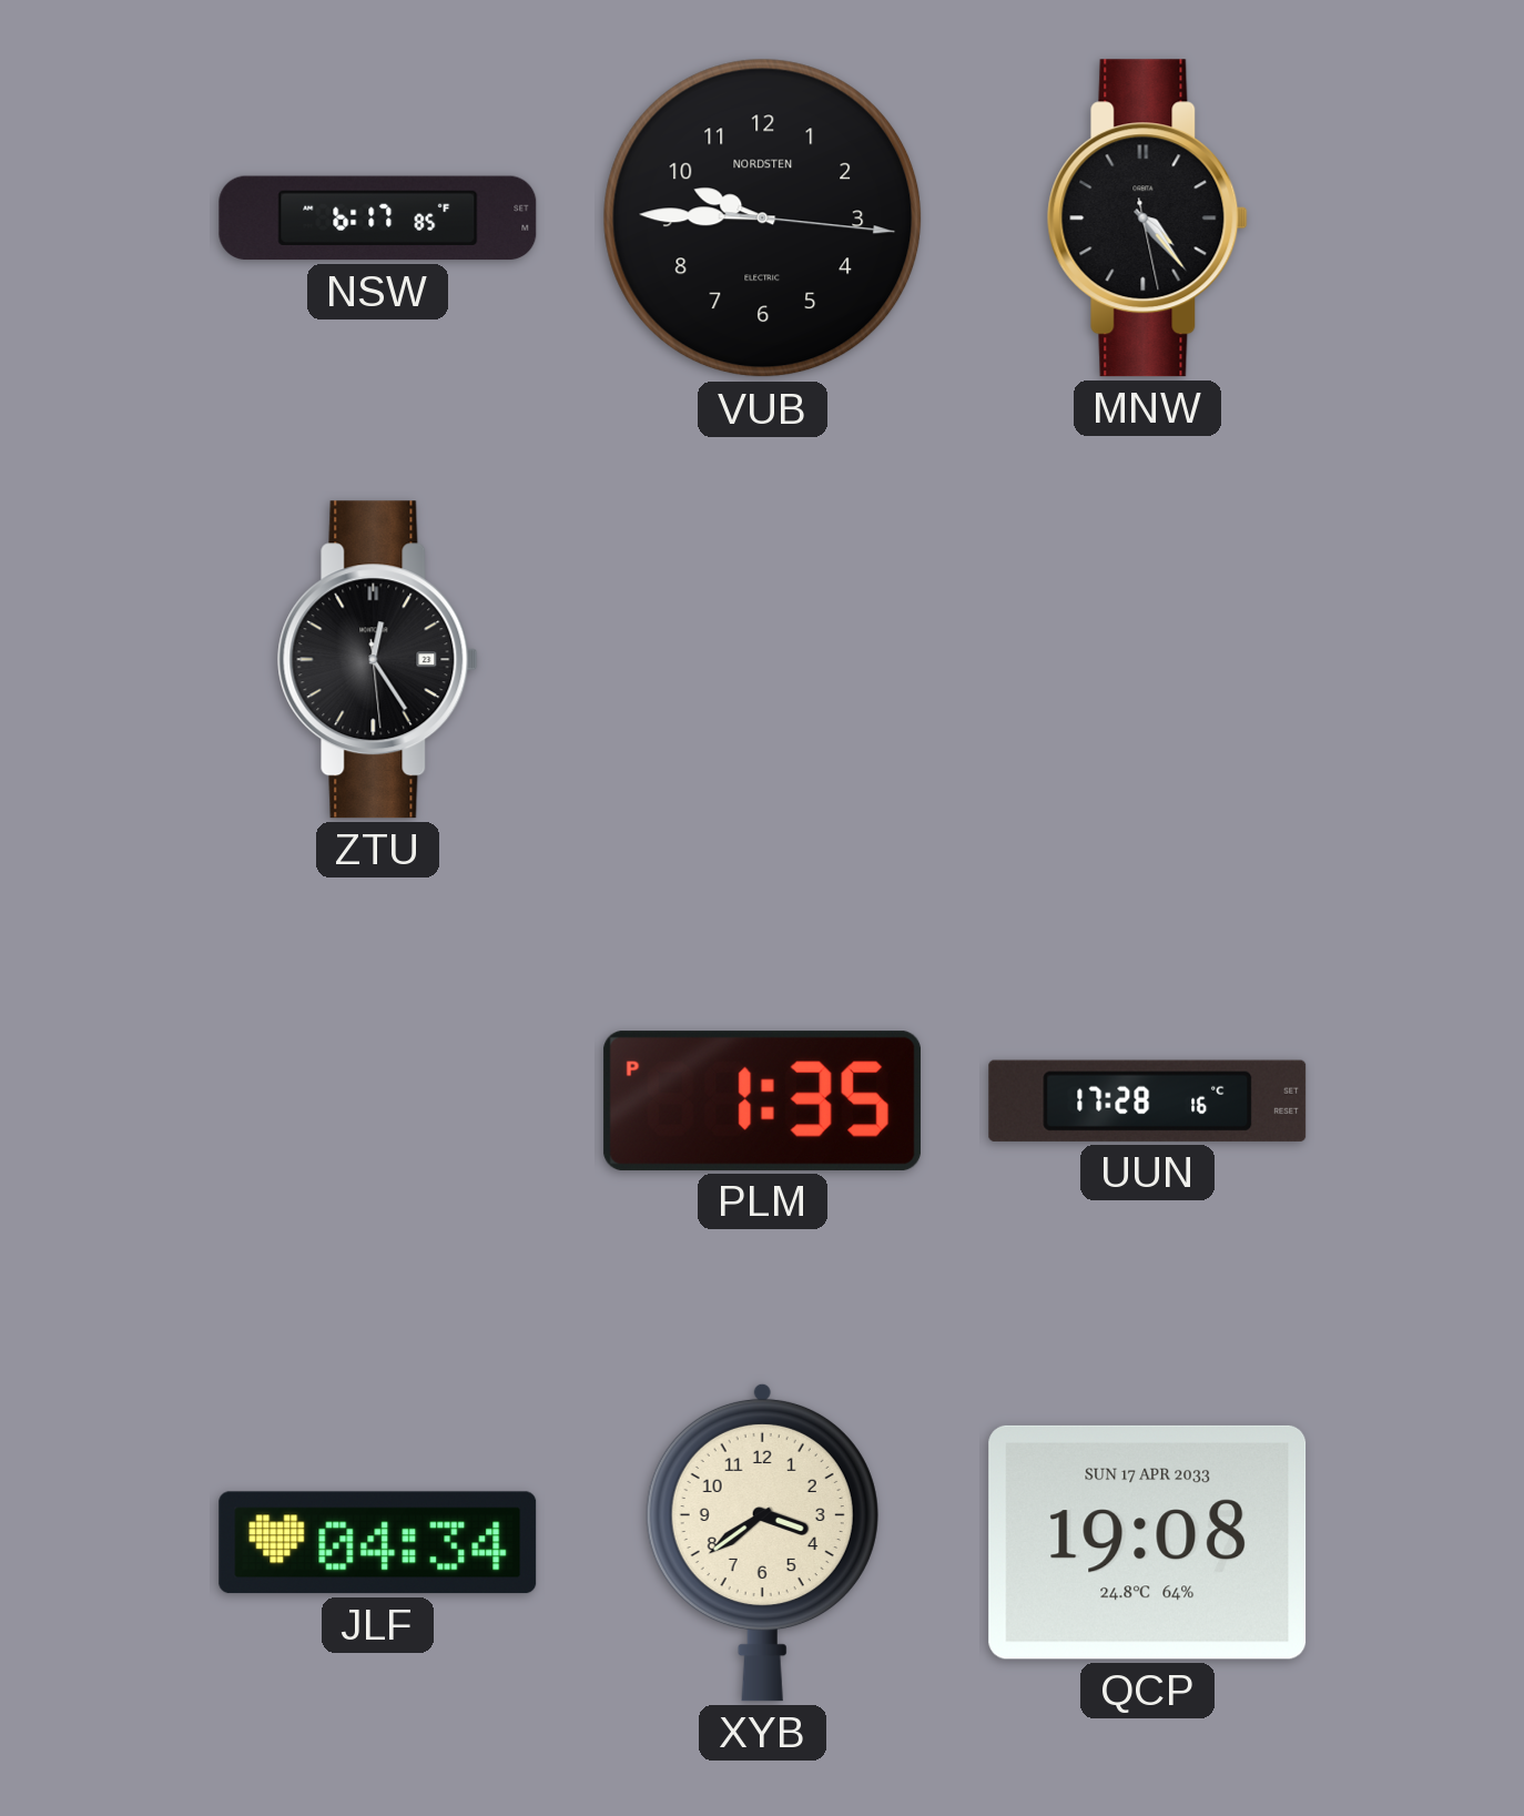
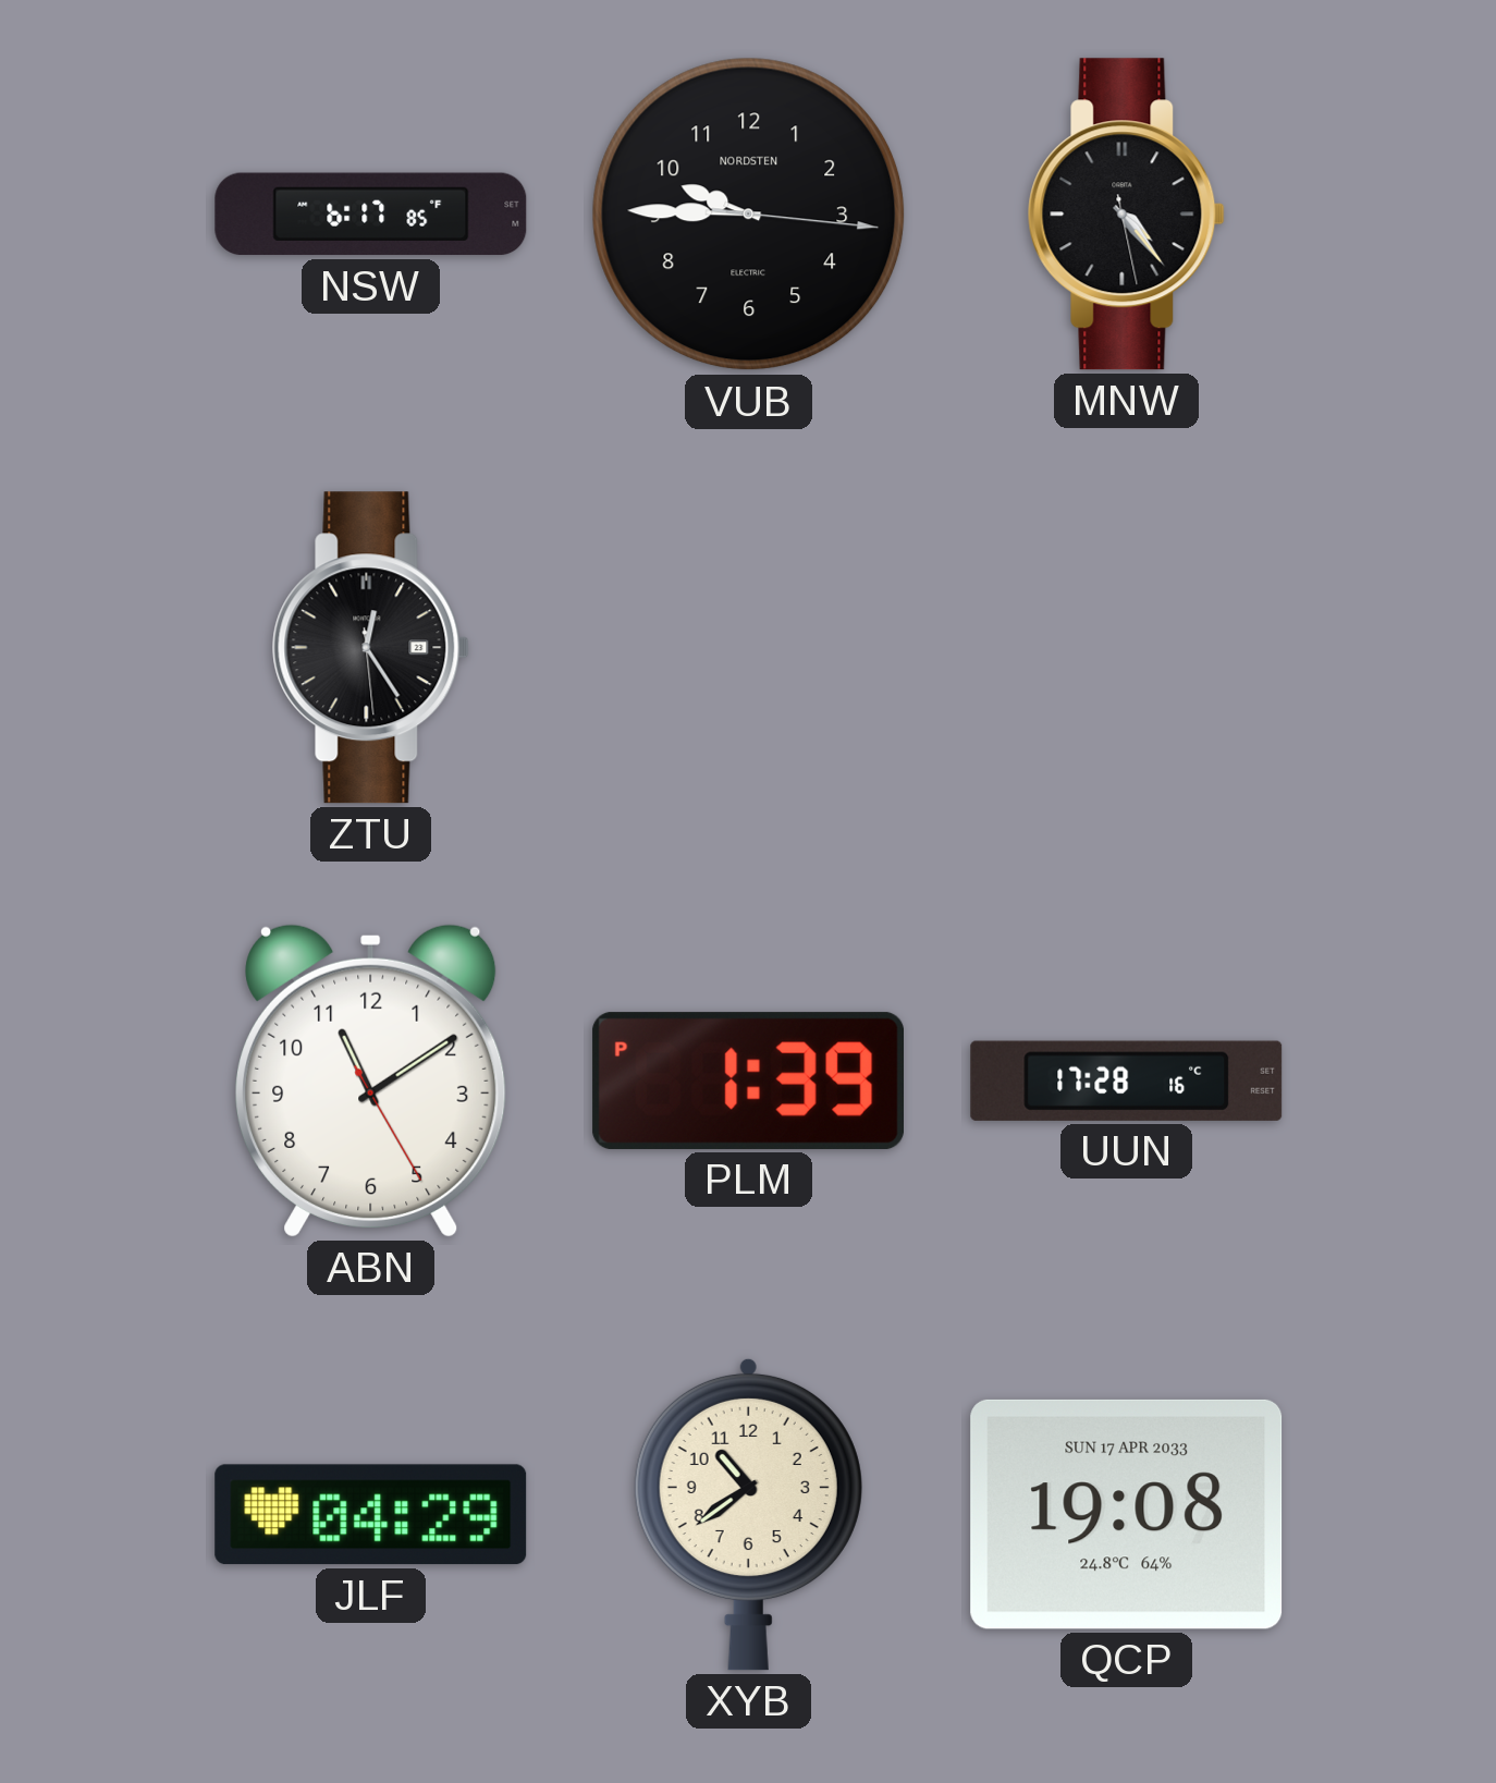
ABN: none -> 11:09
PLM: 1:35 -> 1:39
JLF: 04:34 -> 04:29
XYB: 3:39 -> 10:39
